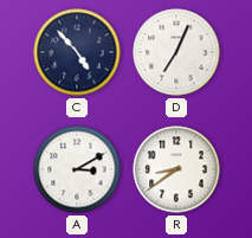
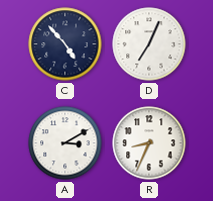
R: 8:39 -> 8:34
